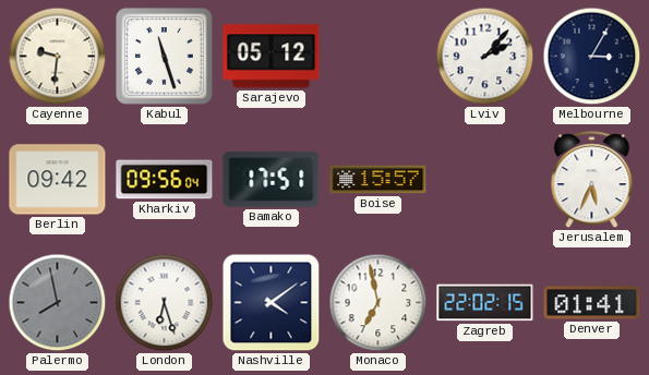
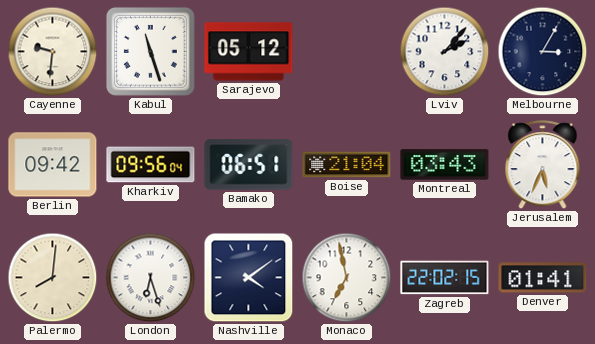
Bamako: 17:51 -> 06:51
Boise: 15:57 -> 21:04
Montreal: none -> 03:43
Palermo: 7:58 -> 8:01
Palermo dial: grey -> cream
